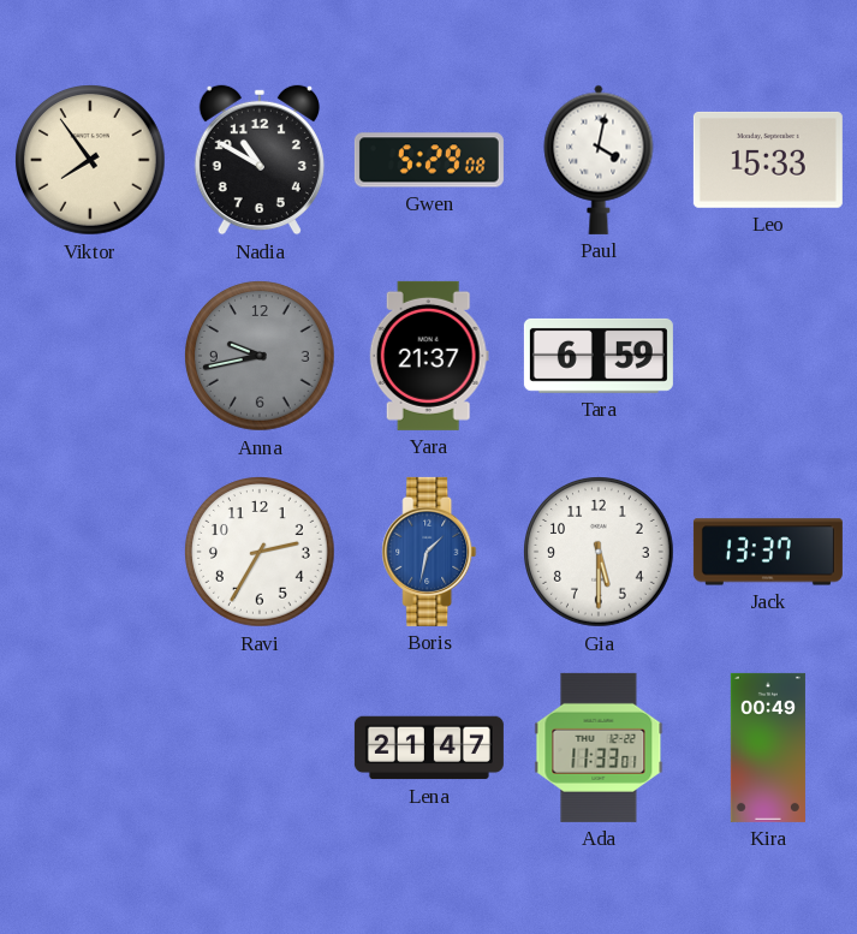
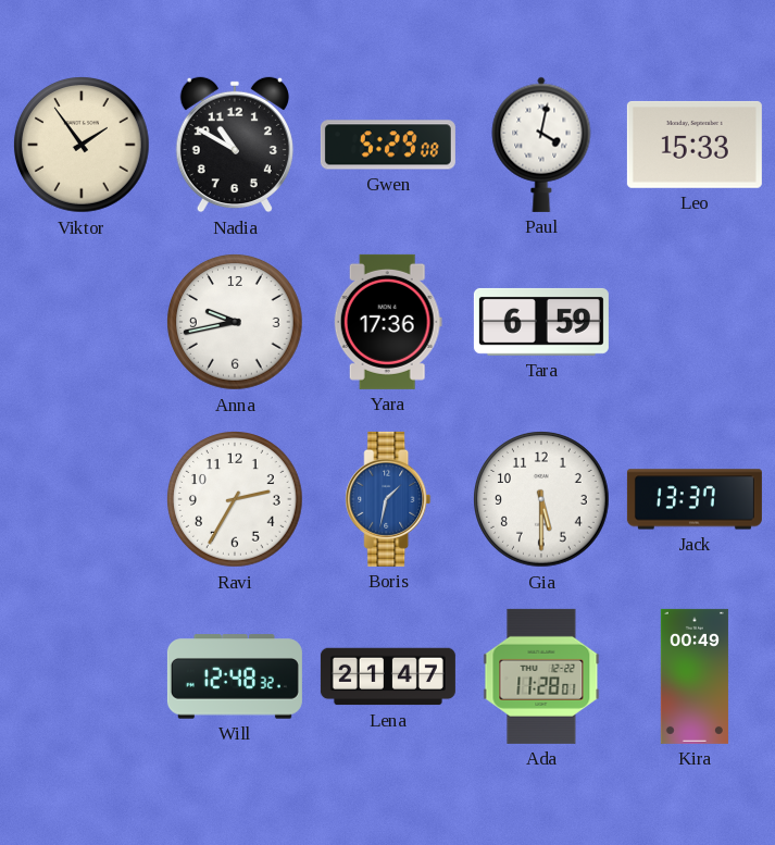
Viktor: 7:54 -> 1:54
Anna dial: grey -> white
Yara: 21:37 -> 17:36
Will: none -> 12:48
Ada: 11:33 -> 11:28
